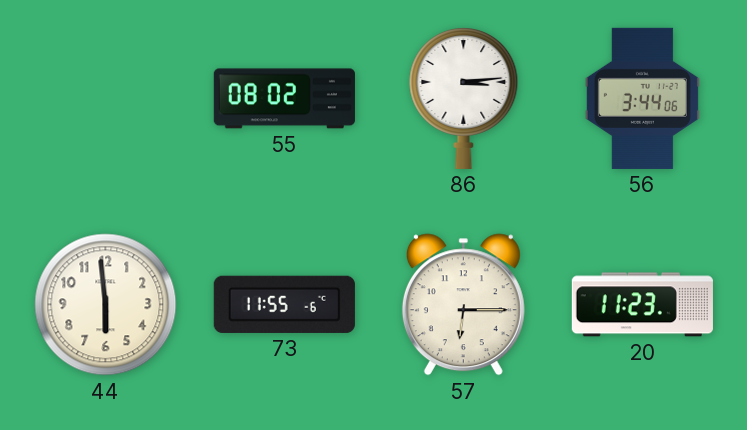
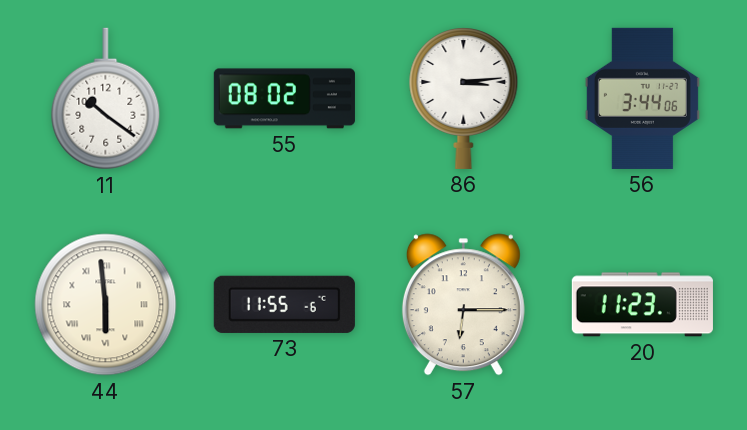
11: none -> 10:21
44 numerals: Arabic -> Roman
